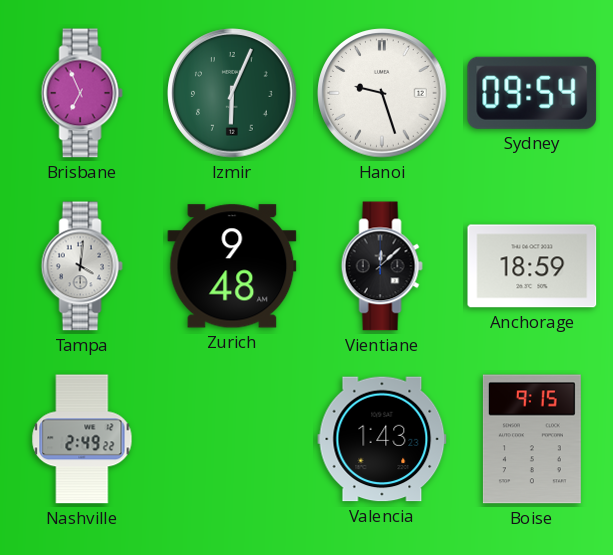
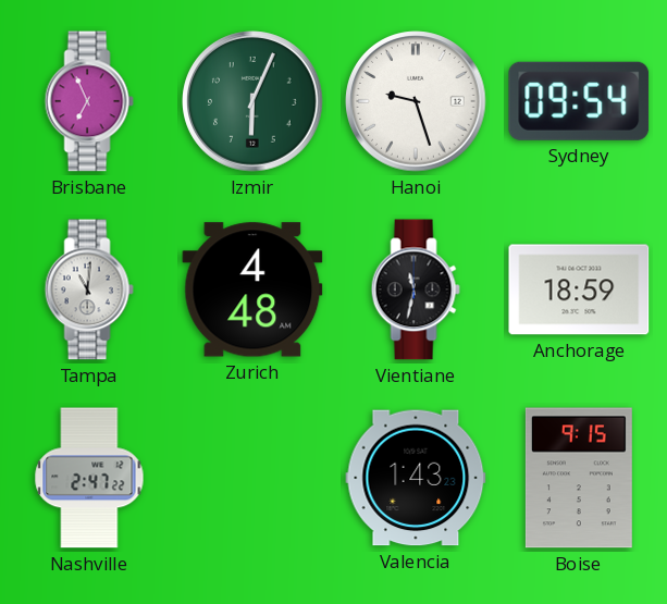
Tampa: 4:01 -> 11:01
Zurich: 9:48 -> 4:48
Vientiane: 12:08 -> 11:32
Nashville: 2:49 -> 2:47
